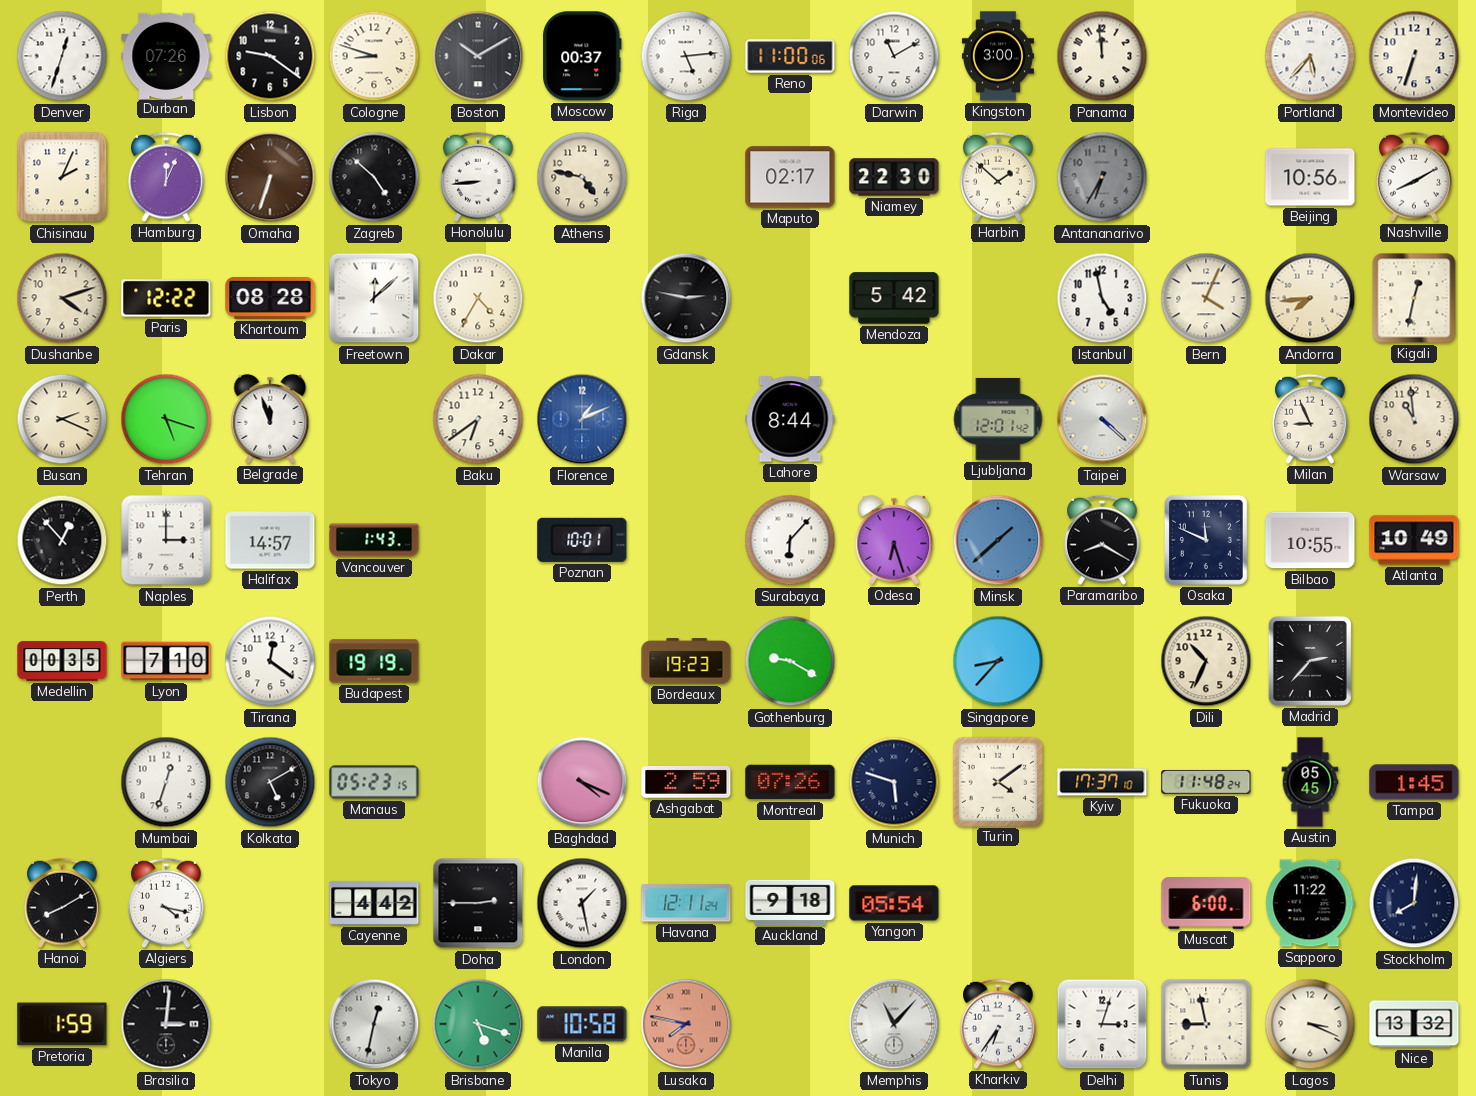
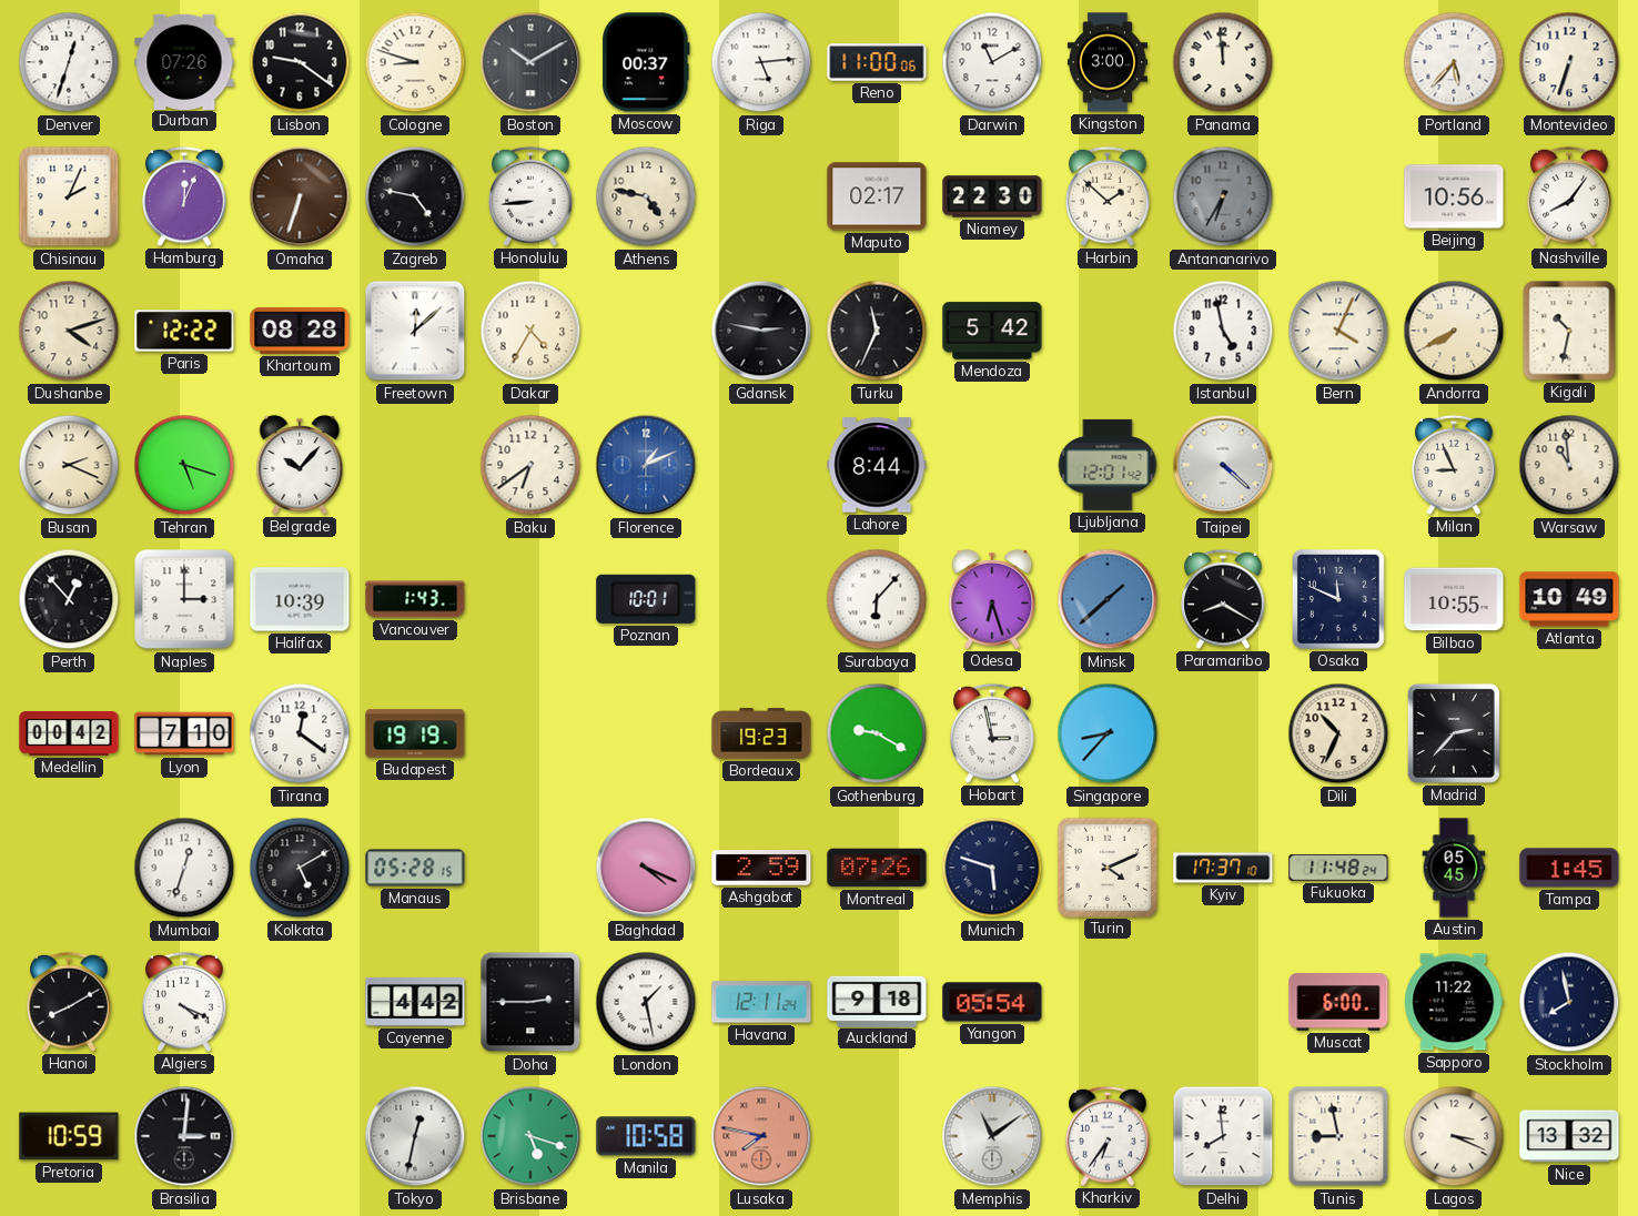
Zagreb: 4:52 -> 4:47
Nashville: 8:10 -> 8:06
Turku: none -> 11:34
Andorra: 7:44 -> 7:40
Kigali: 12:32 -> 10:32
Belgrade: 11:57 -> 10:07
Halifax: 14:57 -> 10:39
Medellin: 00:35 -> 00:42
Hobart: none -> 2:58
Manaus: 05:23 -> 05:28
Turin: 4:09 -> 4:11
Algiers: 4:17 -> 4:19
Stockholm: 8:01 -> 7:58
Pretoria: 1:59 -> 10:59
Memphis: 11:07 -> 11:09
Delhi: 3:03 -> 7:59
